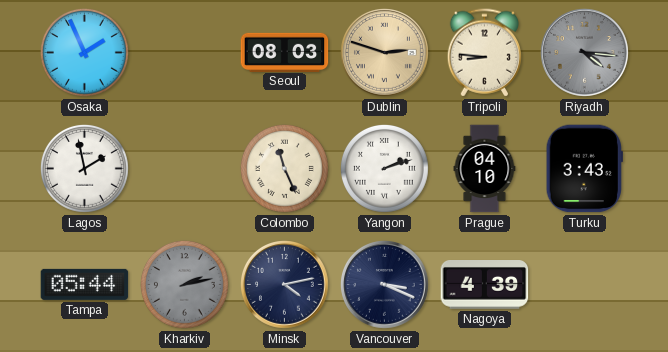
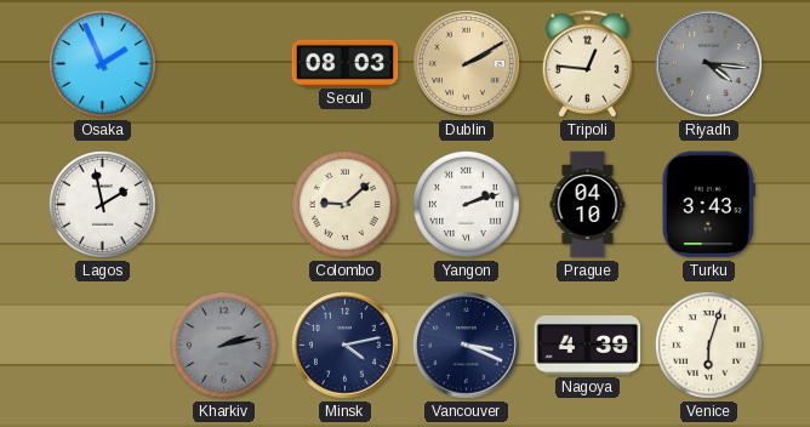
Dublin: 2:48 -> 2:10
Tripoli: 8:46 -> 12:46
Colombo: 11:26 -> 9:08
Tampa: 05:44 -> none
Venice: none -> 6:03
